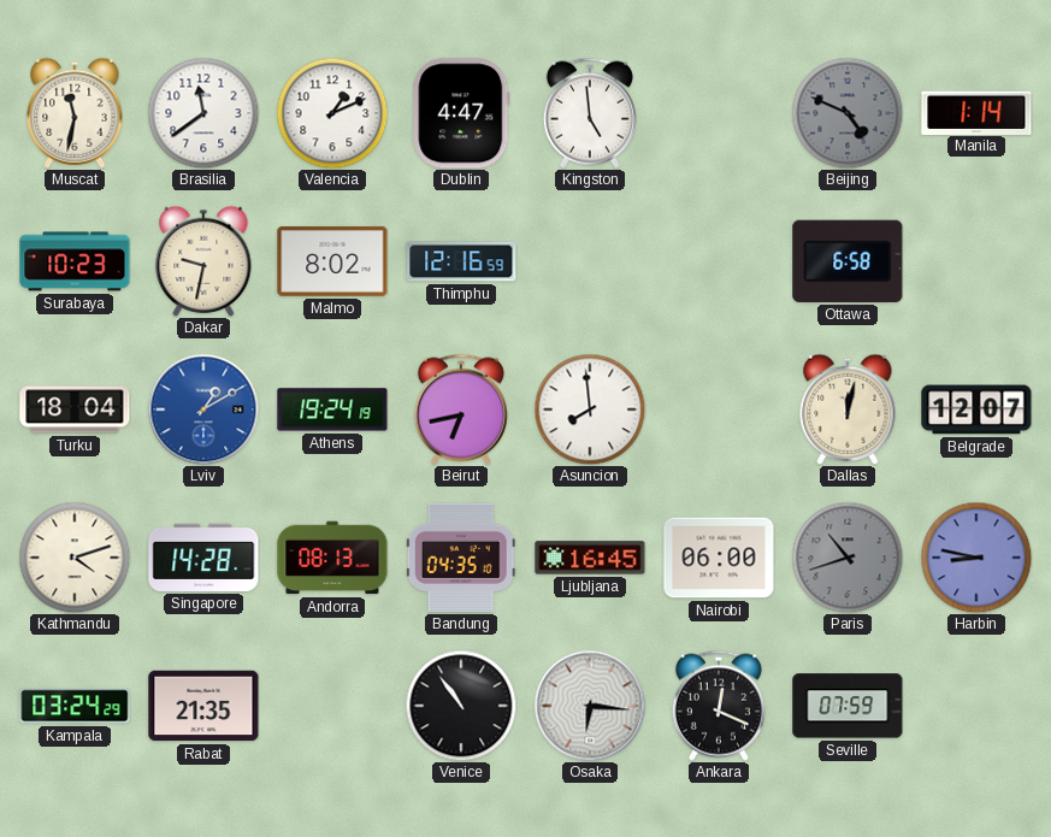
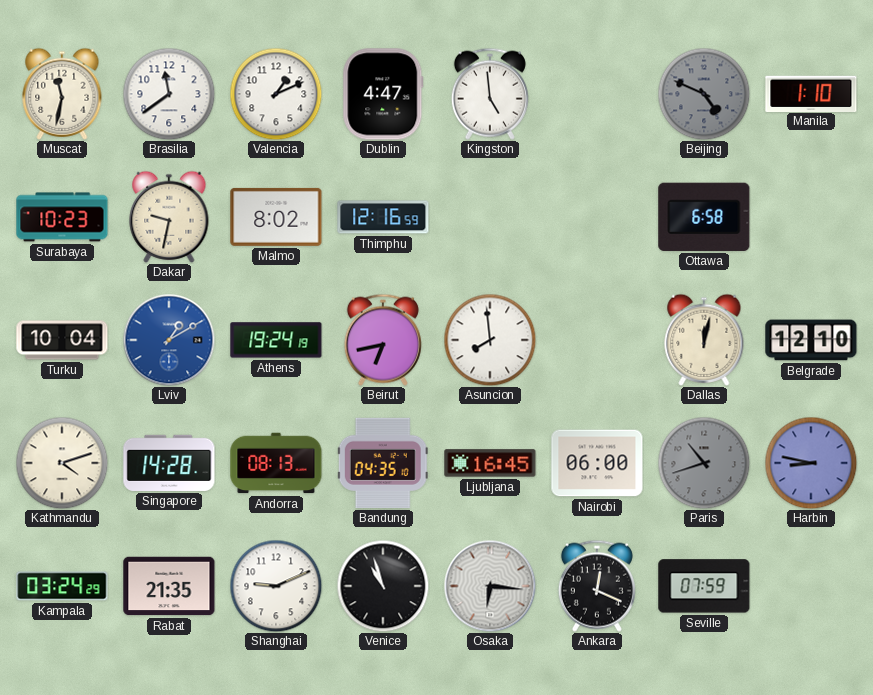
Manila: 1:14 -> 1:10
Turku: 18:04 -> 10:04
Belgrade: 12:07 -> 12:10
Shanghai: none -> 9:11
Venice: 10:54 -> 10:57
